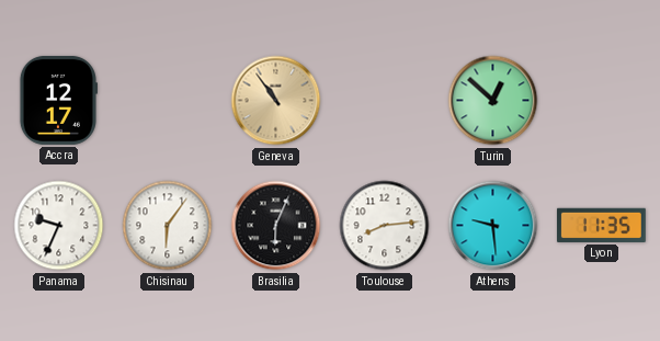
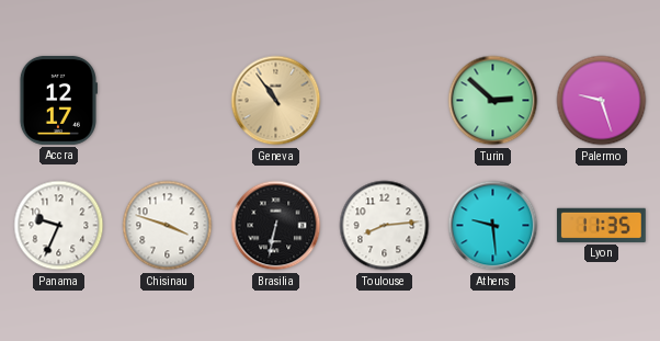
Turin: 12:52 -> 2:52
Palermo: none -> 9:27
Chisinau: 6:06 -> 3:48
Brasilia: 6:04 -> 6:32
